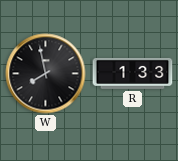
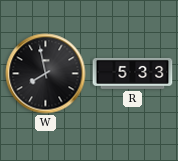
R: 1:33 -> 5:33
